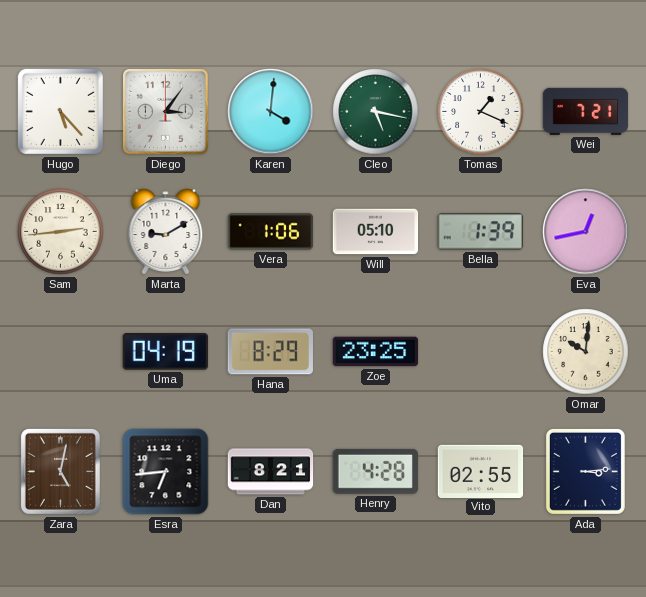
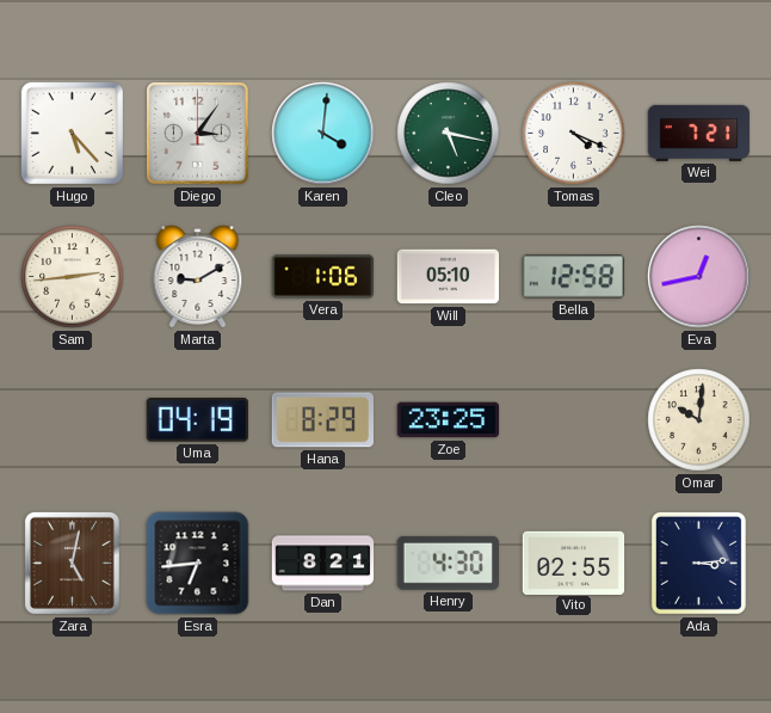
Tomas: 1:19 -> 4:19
Bella: 1:39 -> 12:58
Henry: 4:28 -> 4:30
